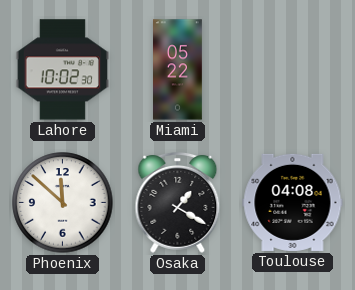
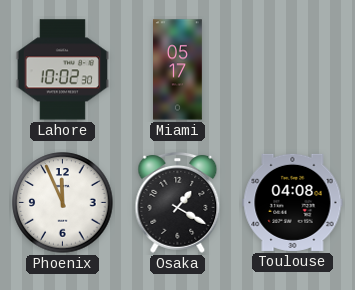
Miami: 05:22 -> 05:17
Phoenix: 11:52 -> 11:56
